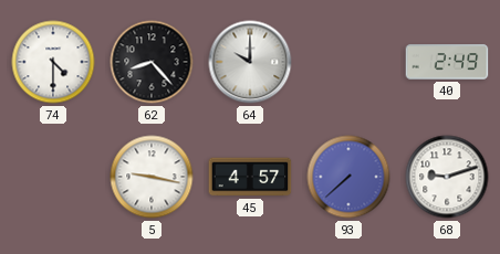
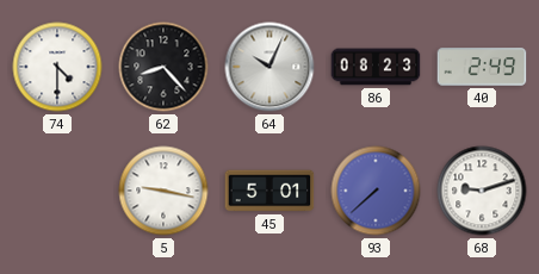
64: 10:00 -> 10:04
86: none -> 08:23
45: 4:57 -> 5:01
